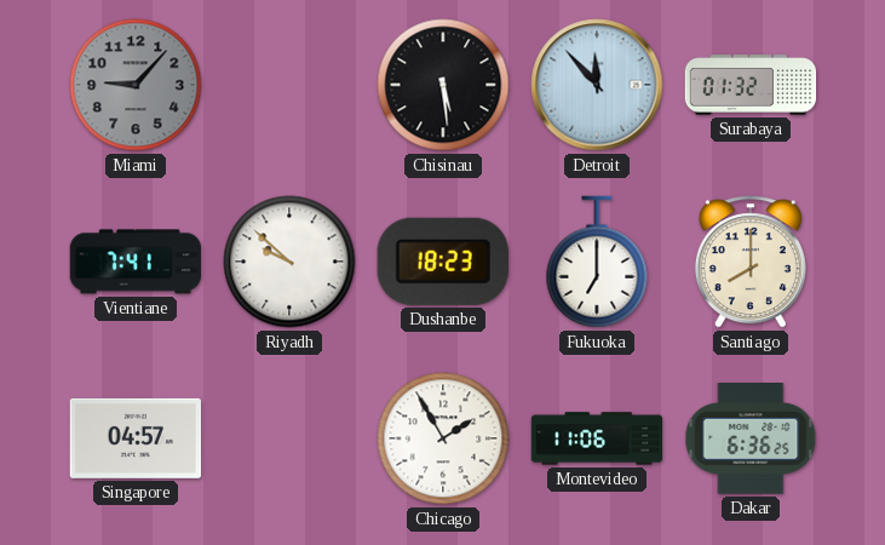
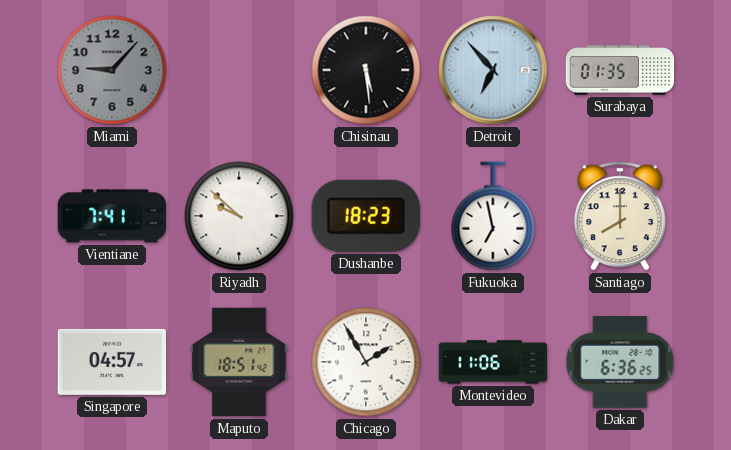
Detroit: 11:53 -> 6:53
Surabaya: 01:32 -> 01:35
Fukuoka: 7:00 -> 6:58
Maputo: none -> 18:51
